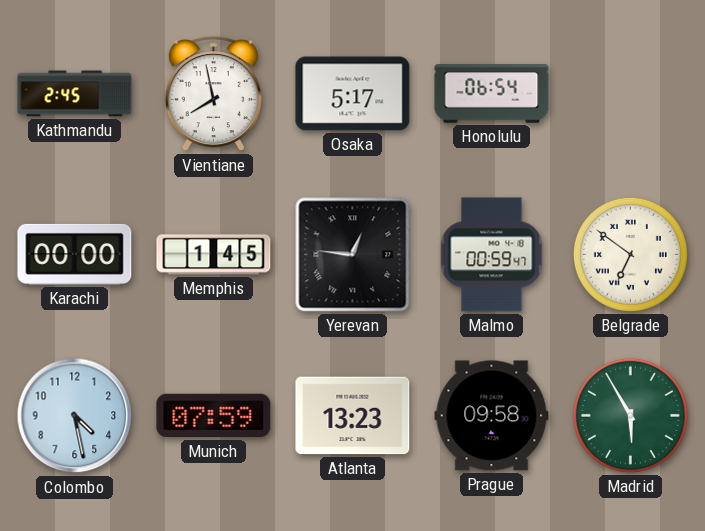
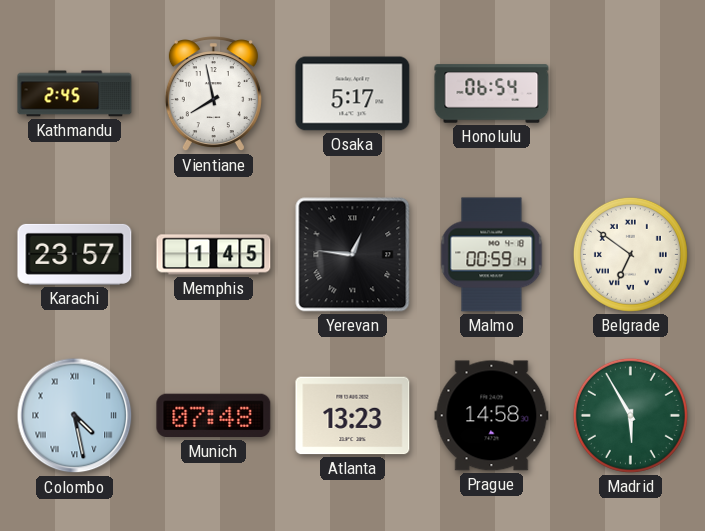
Karachi: 00:00 -> 23:57
Malmo: 00:59:47 -> 00:59:14
Colombo numerals: Arabic -> Roman
Munich: 07:59 -> 07:48
Prague: 09:58 -> 14:58
